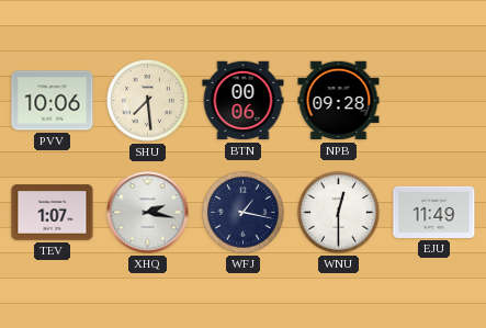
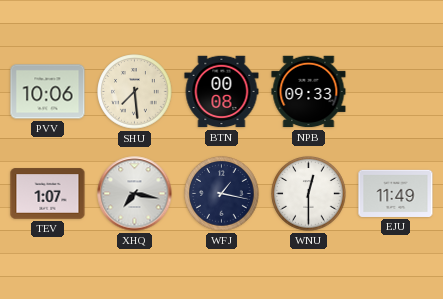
BTN: 00:06 -> 00:08
NPB: 09:28 -> 09:33
XHQ: 2:17 -> 7:17
